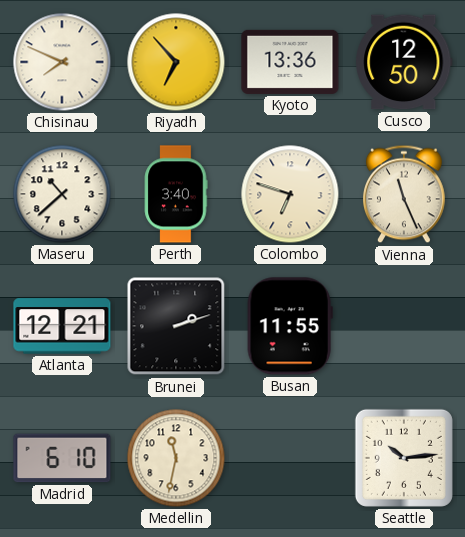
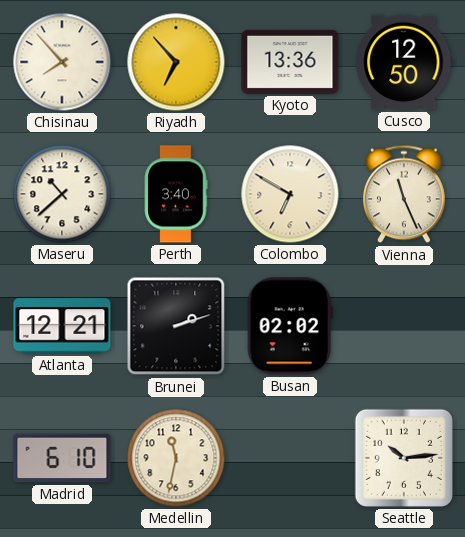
Chisinau: 7:49 -> 7:53
Colombo: 6:48 -> 6:50
Busan: 11:55 -> 02:02
